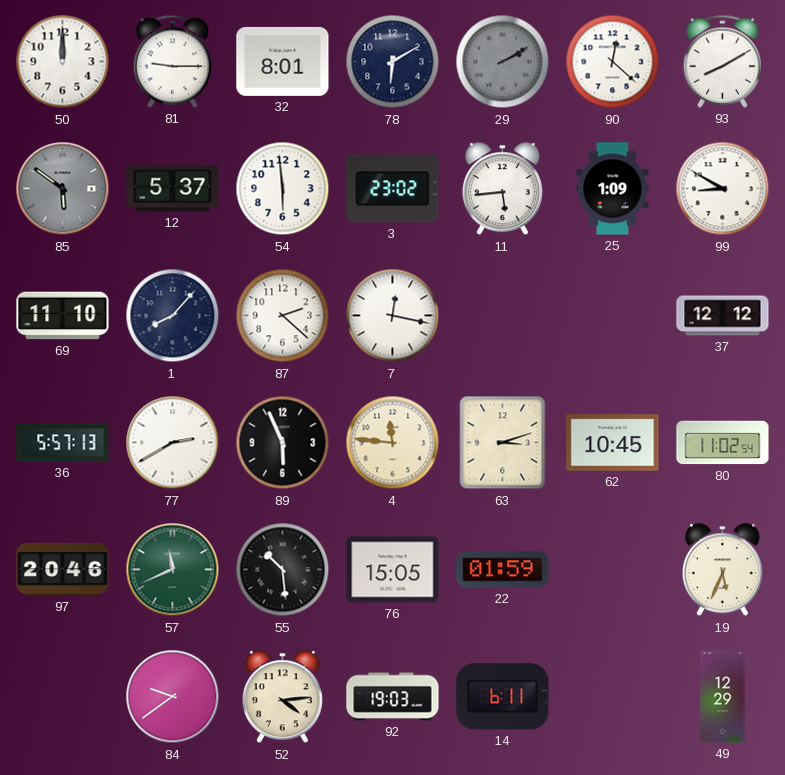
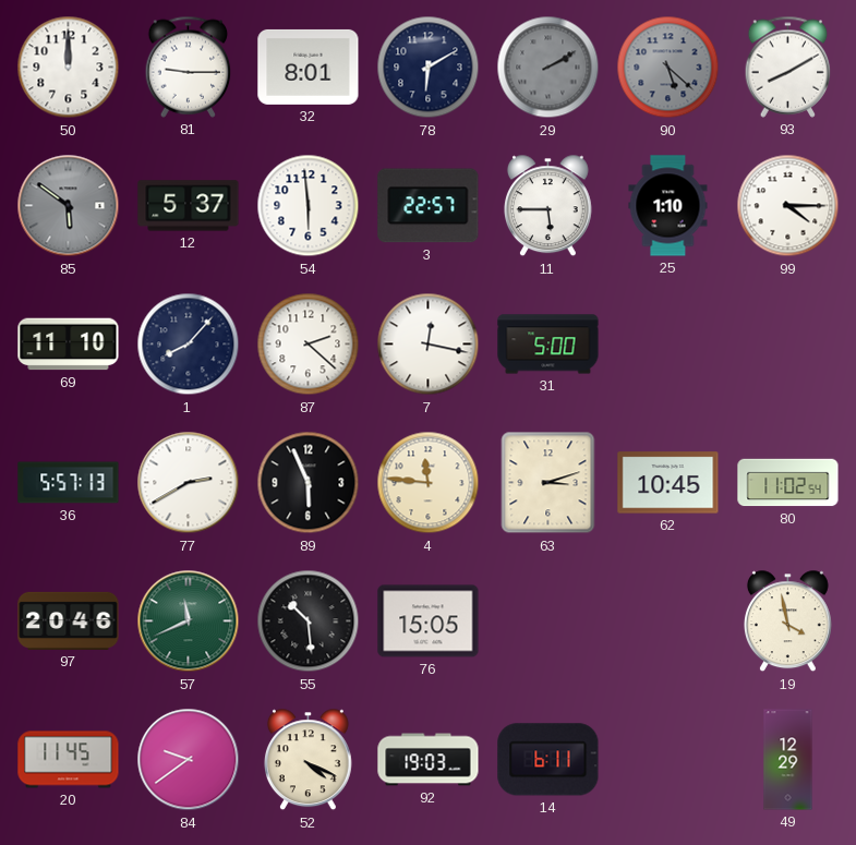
90: 12:22 -> 5:22
90 dial: white -> grey
3: 23:02 -> 22:57
11: 5:44 -> 5:45
25: 1:09 -> 1:10
99: 8:50 -> 4:15
31: none -> 5:00
37: 12:12 -> none
22: 01:59 -> none
19: 5:34 -> 3:58
20: none -> 11:45
52: 4:14 -> 4:19
